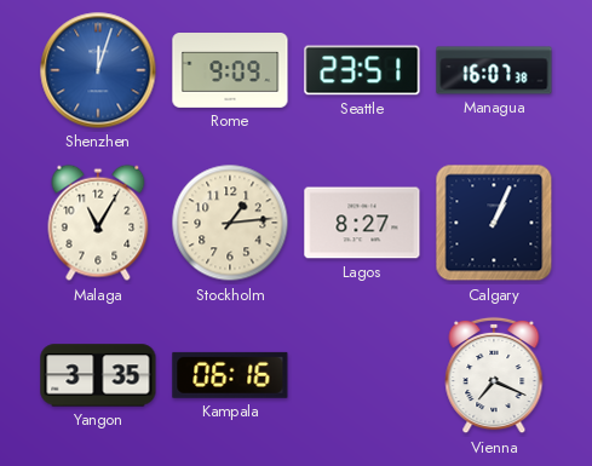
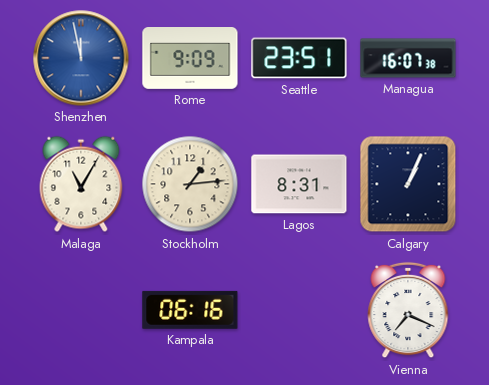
Shenzhen: 12:03 -> 11:58
Lagos: 8:27 -> 8:31
Yangon: 3:35 -> none
